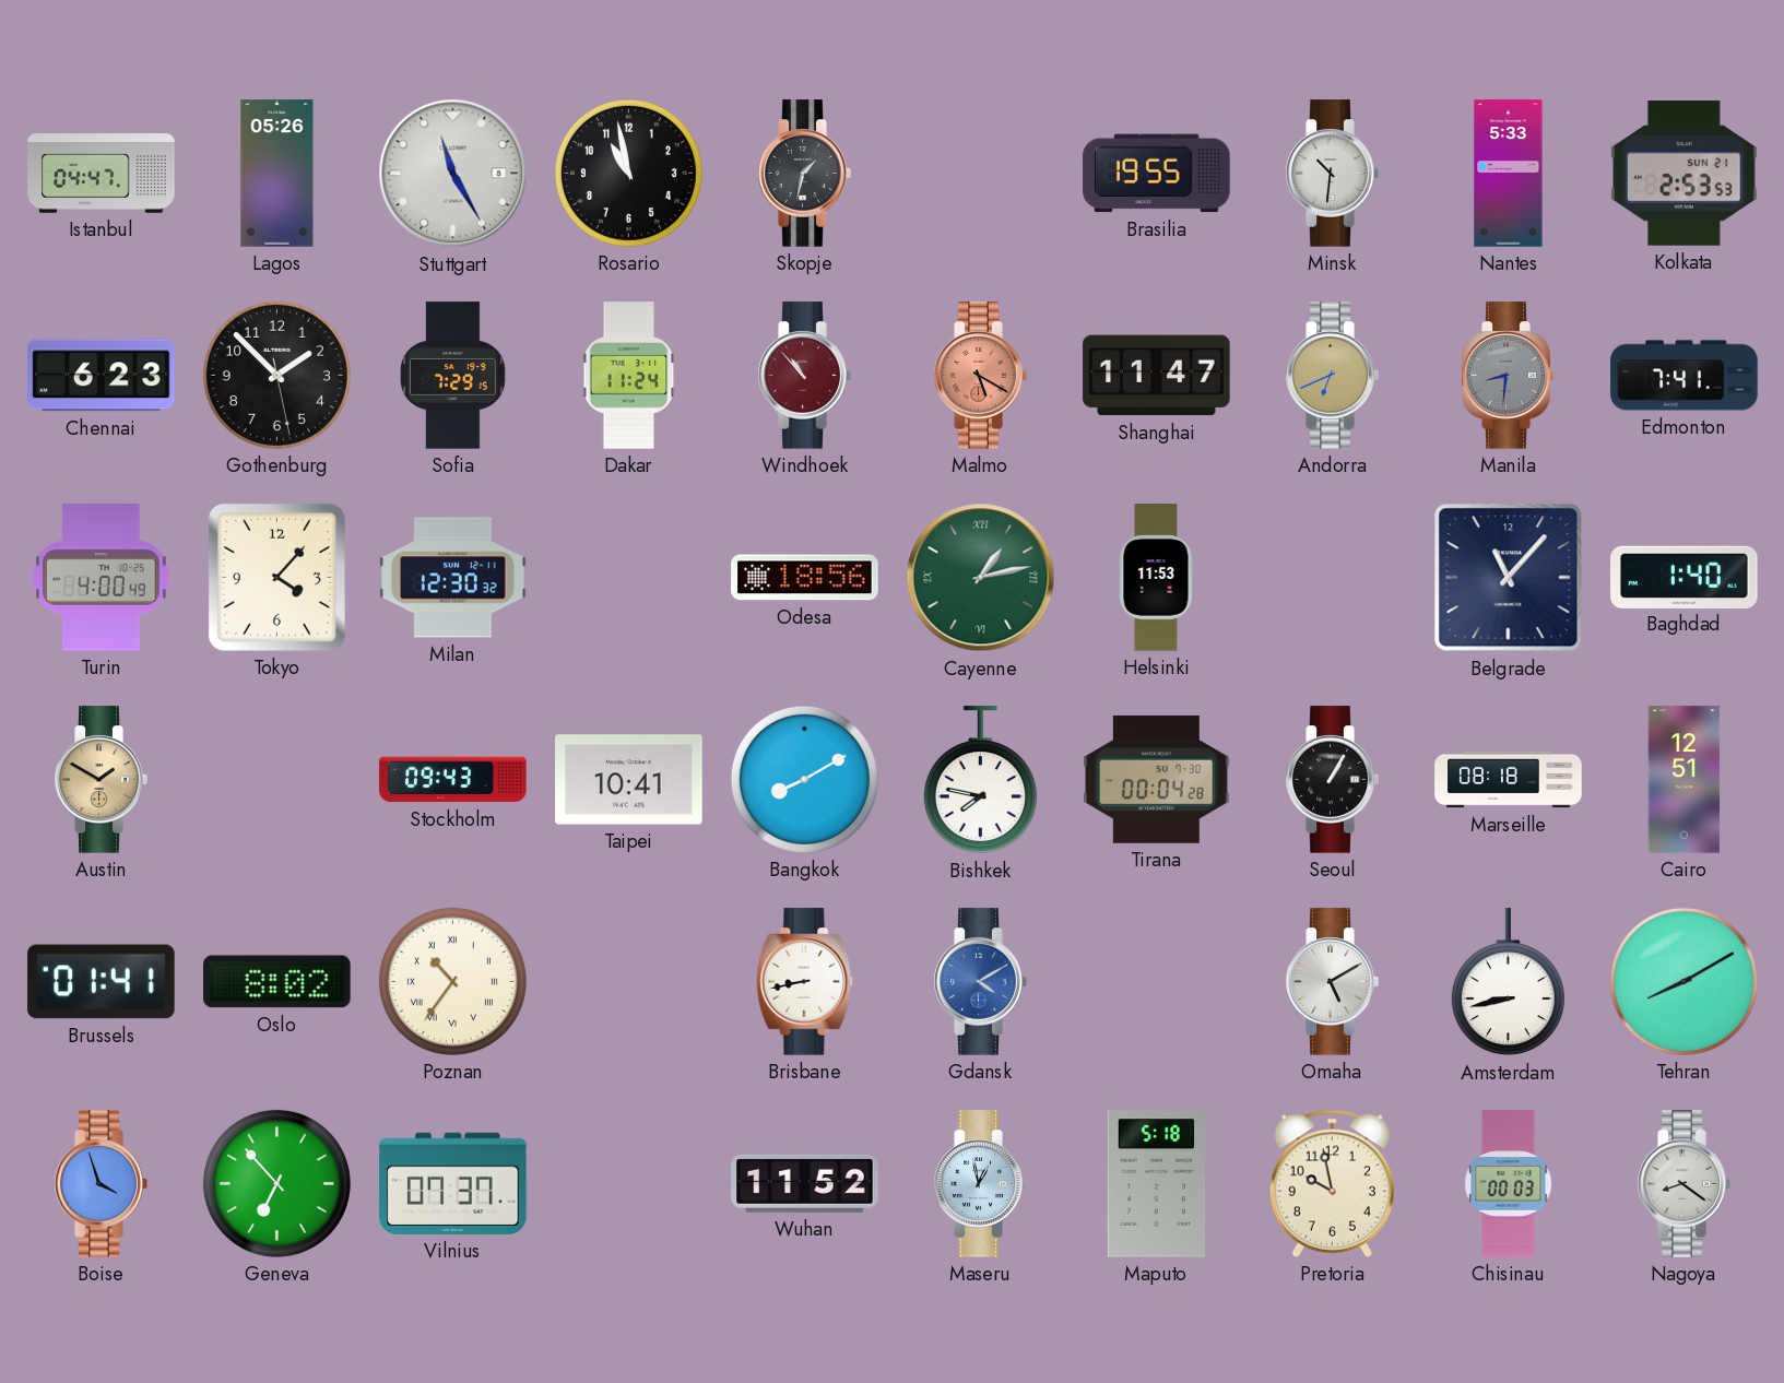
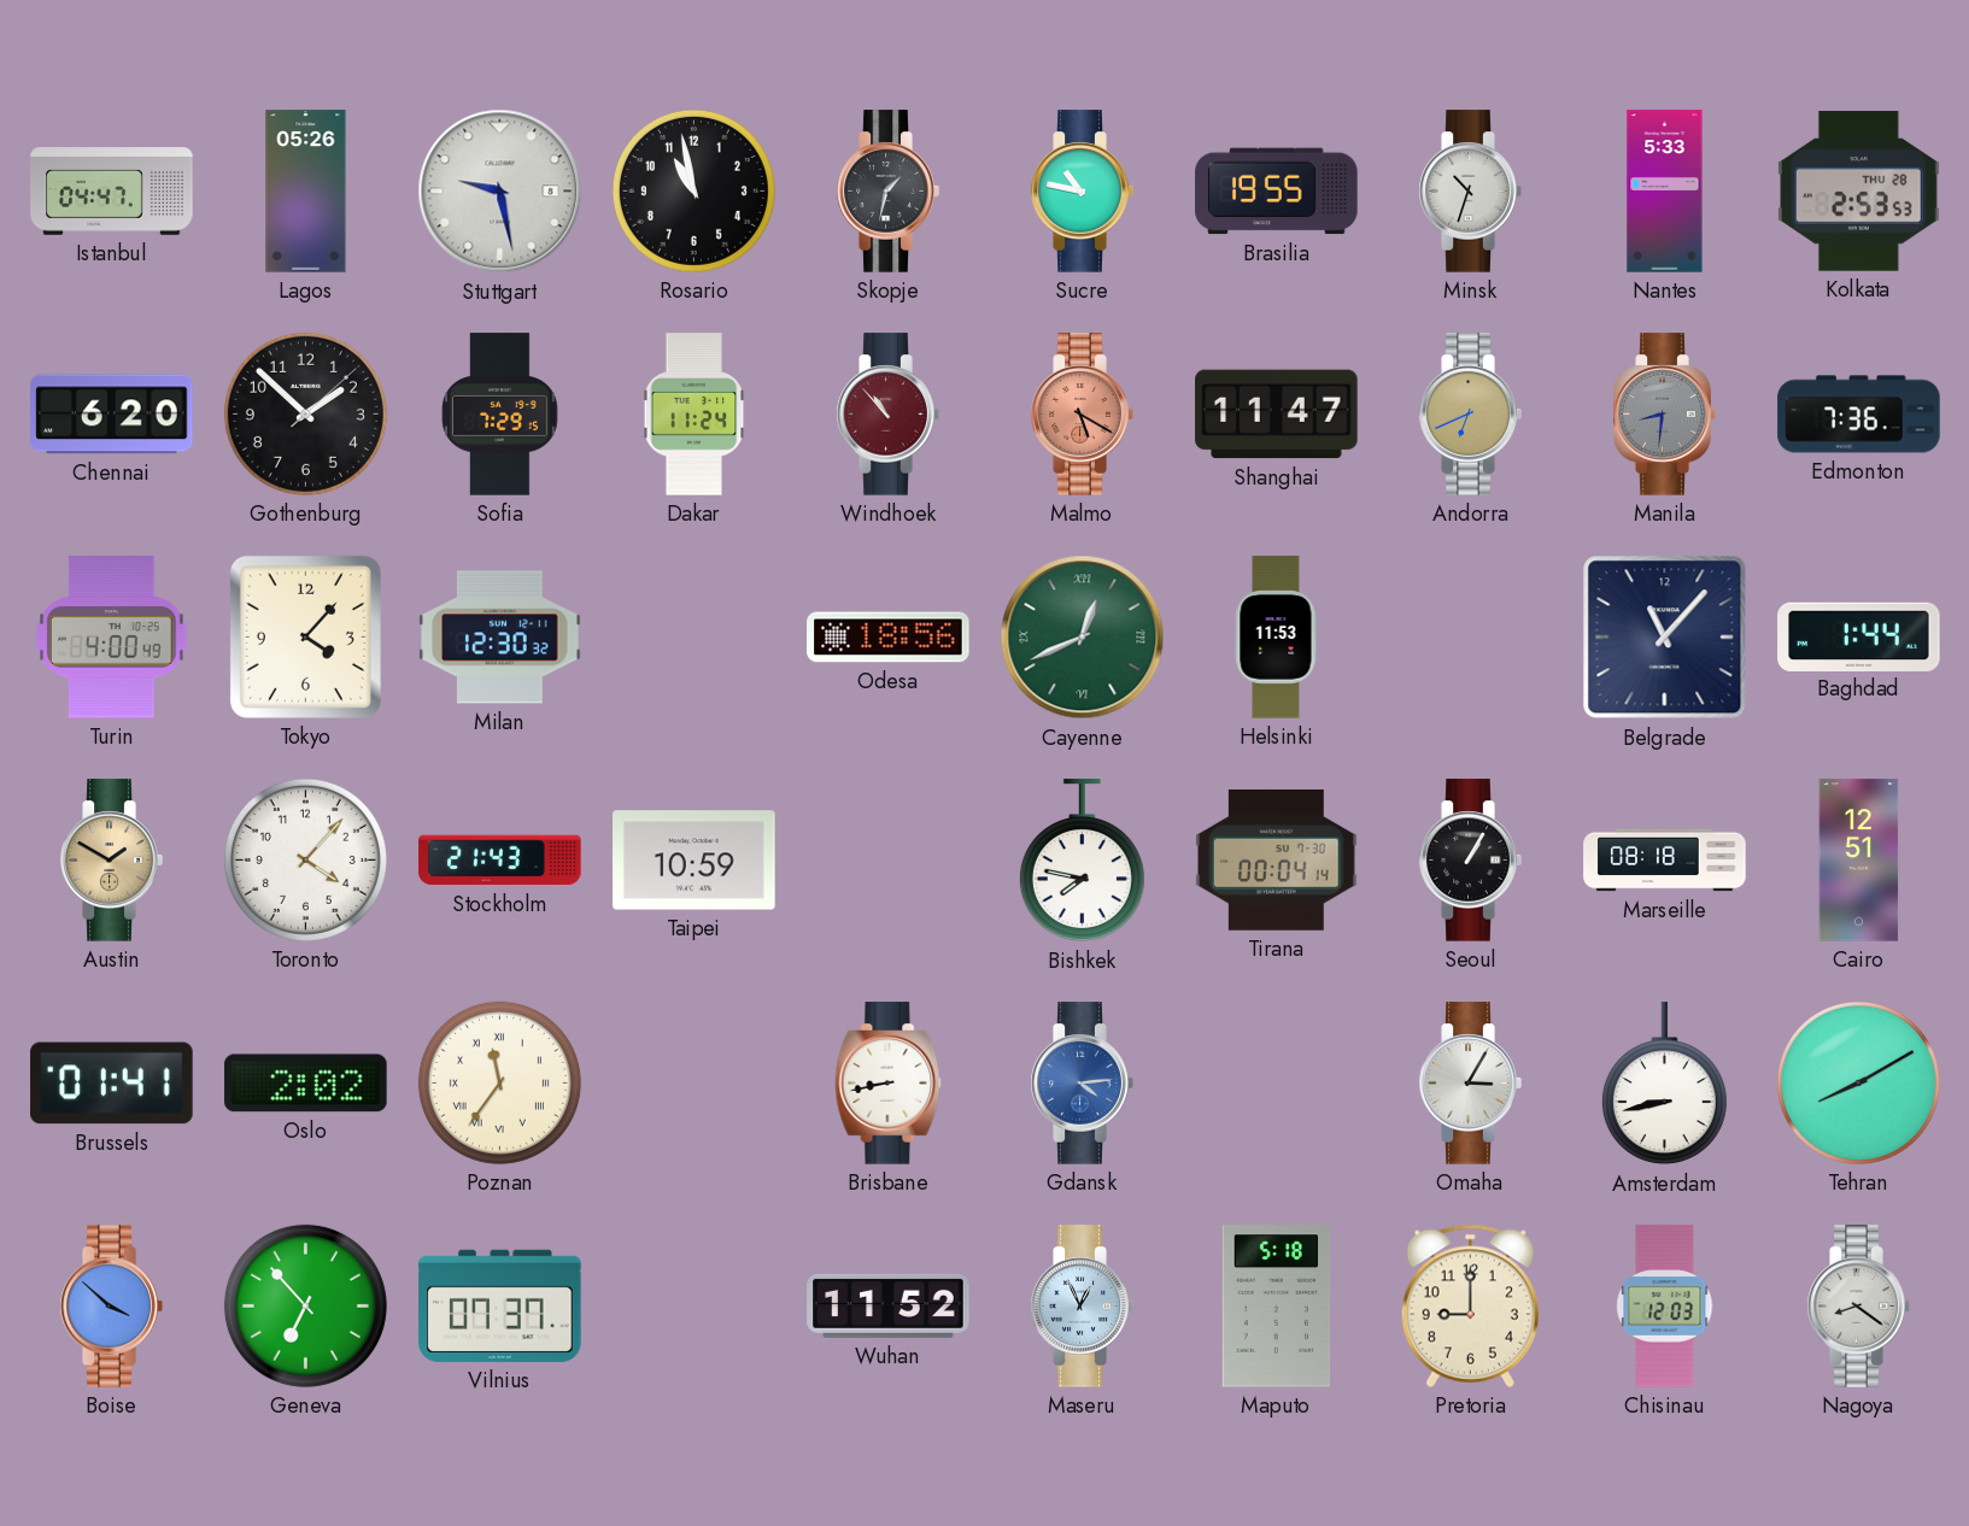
Stuttgart: 11:25 -> 9:28
Sucre: none -> 10:47
Minsk: 10:31 -> 10:33
Kolkata date: SUN 21 -> THU 28
Chennai: 6:23 -> 6:20
Gothenburg: 1:52:28 -> 1:52:08
Edmonton: 7:41 -> 7:36
Cayenne: 1:13 -> 12:41
Baghdad: 1:40 -> 1:44
Toronto: none -> 4:07
Stockholm: 09:43 -> 21:43
Taipei: 10:41 -> 10:59
Bangkok: 8:10 -> none
Tirana: 00:04:28 -> 00:04:14
Oslo: 8:02 -> 2:02
Poznan: 10:36 -> 11:36
Gdansk: 4:10 -> 4:14
Omaha: 5:10 -> 3:05
Boise: 3:57 -> 3:52
Maseru: 12:58 -> 12:56
Pretoria: 9:58 -> 9:00
Chisinau: 00:03 -> 12:03
